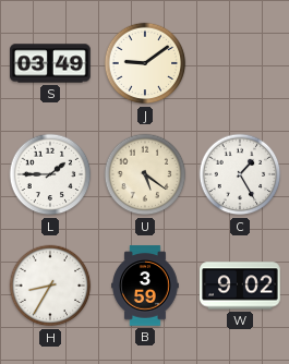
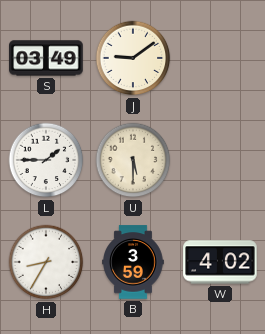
U: 5:21 -> 5:30
C: 1:25 -> none
W: 9:02 -> 4:02
